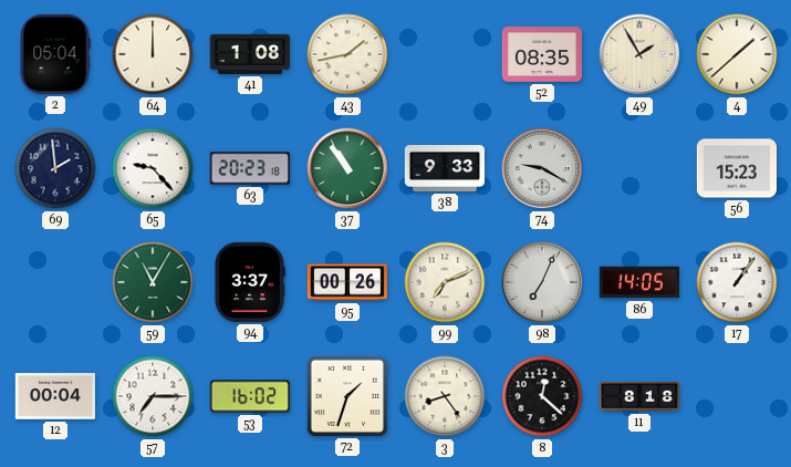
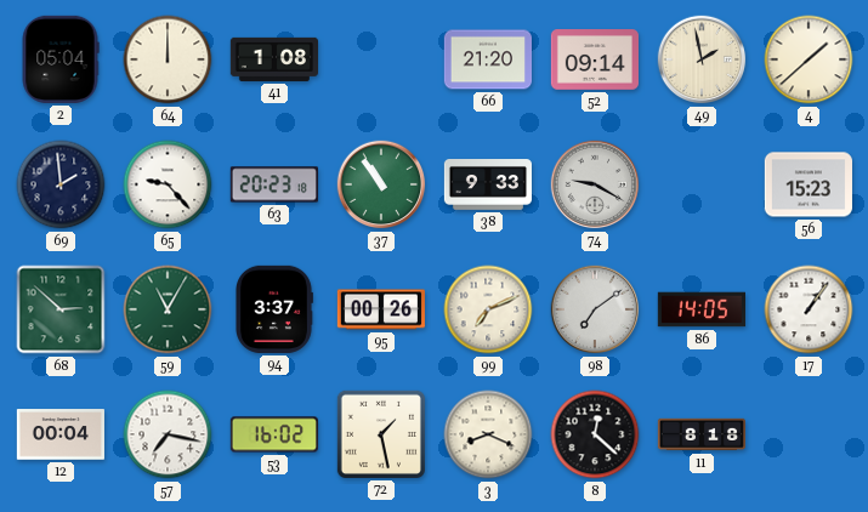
43: 1:43 -> none
66: none -> 21:20
52: 08:35 -> 09:14
49: 1:55 -> 1:58
68: none -> 2:52
98: 7:04 -> 7:09
57: 7:15 -> 7:17
72: 1:33 -> 1:28
3: 8:24 -> 8:19
